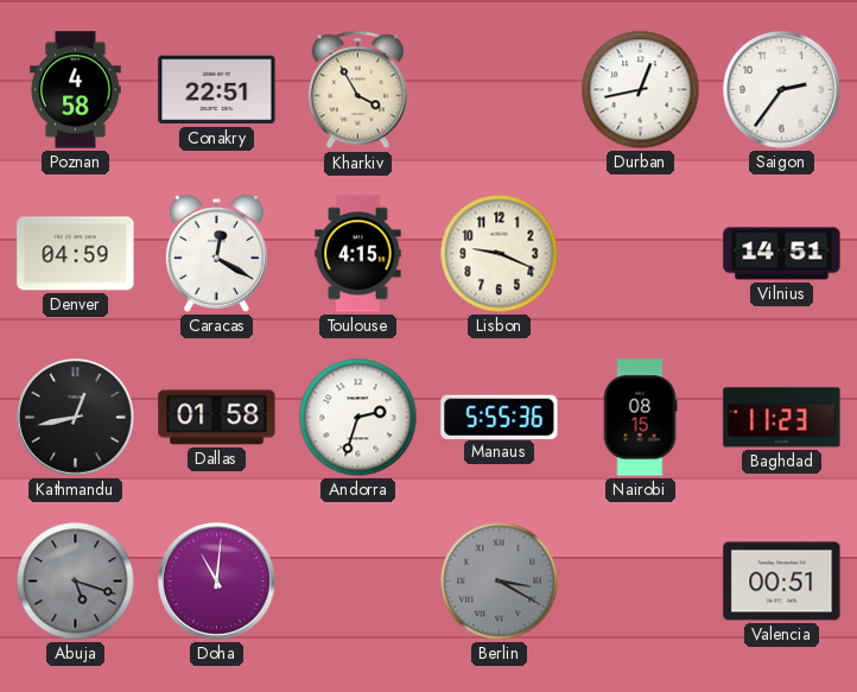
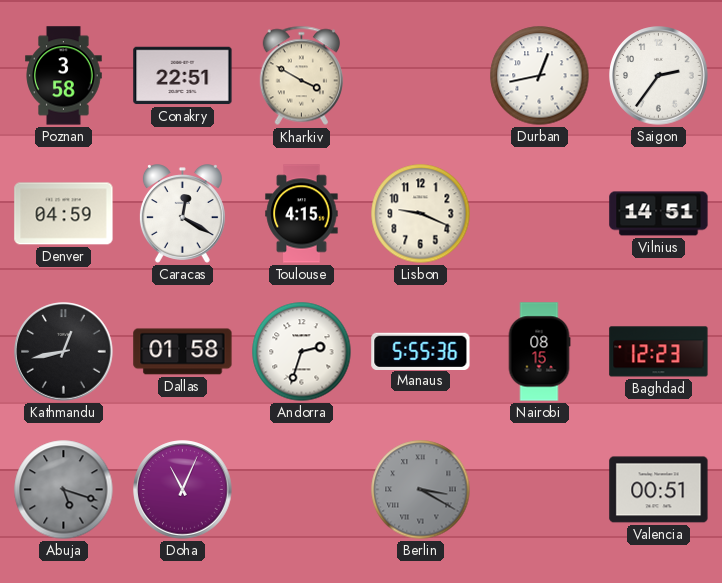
Poznan: 4:58 -> 3:58
Kharkiv: 3:55 -> 3:50
Baghdad: 11:23 -> 12:23
Doha: 11:01 -> 11:04
